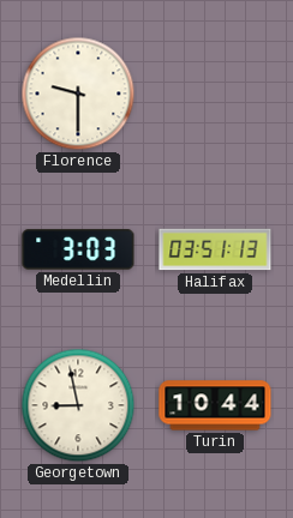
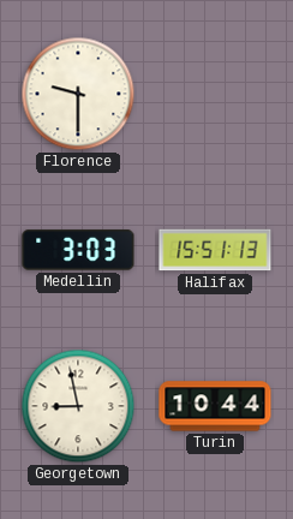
Halifax: 03:51 -> 15:51
